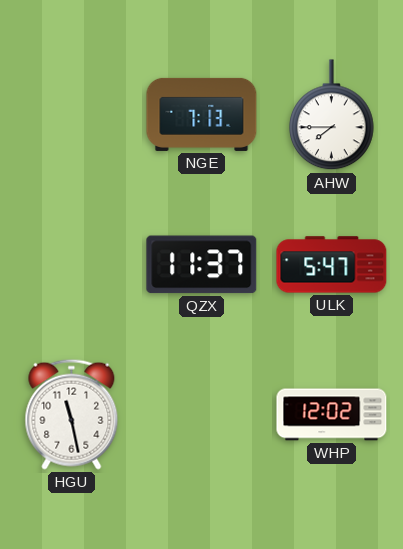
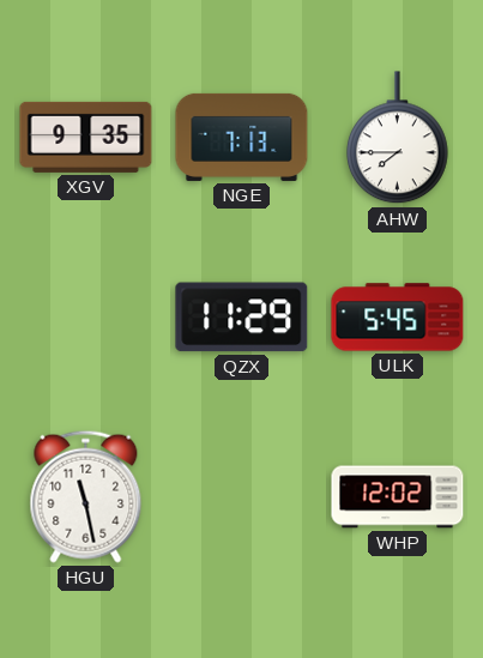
XGV: none -> 9:35
QZX: 11:37 -> 11:29
ULK: 5:47 -> 5:45
